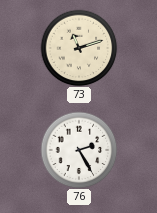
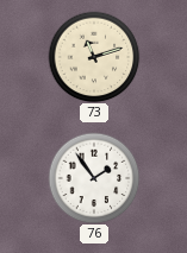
76: 2:25 -> 1:54
